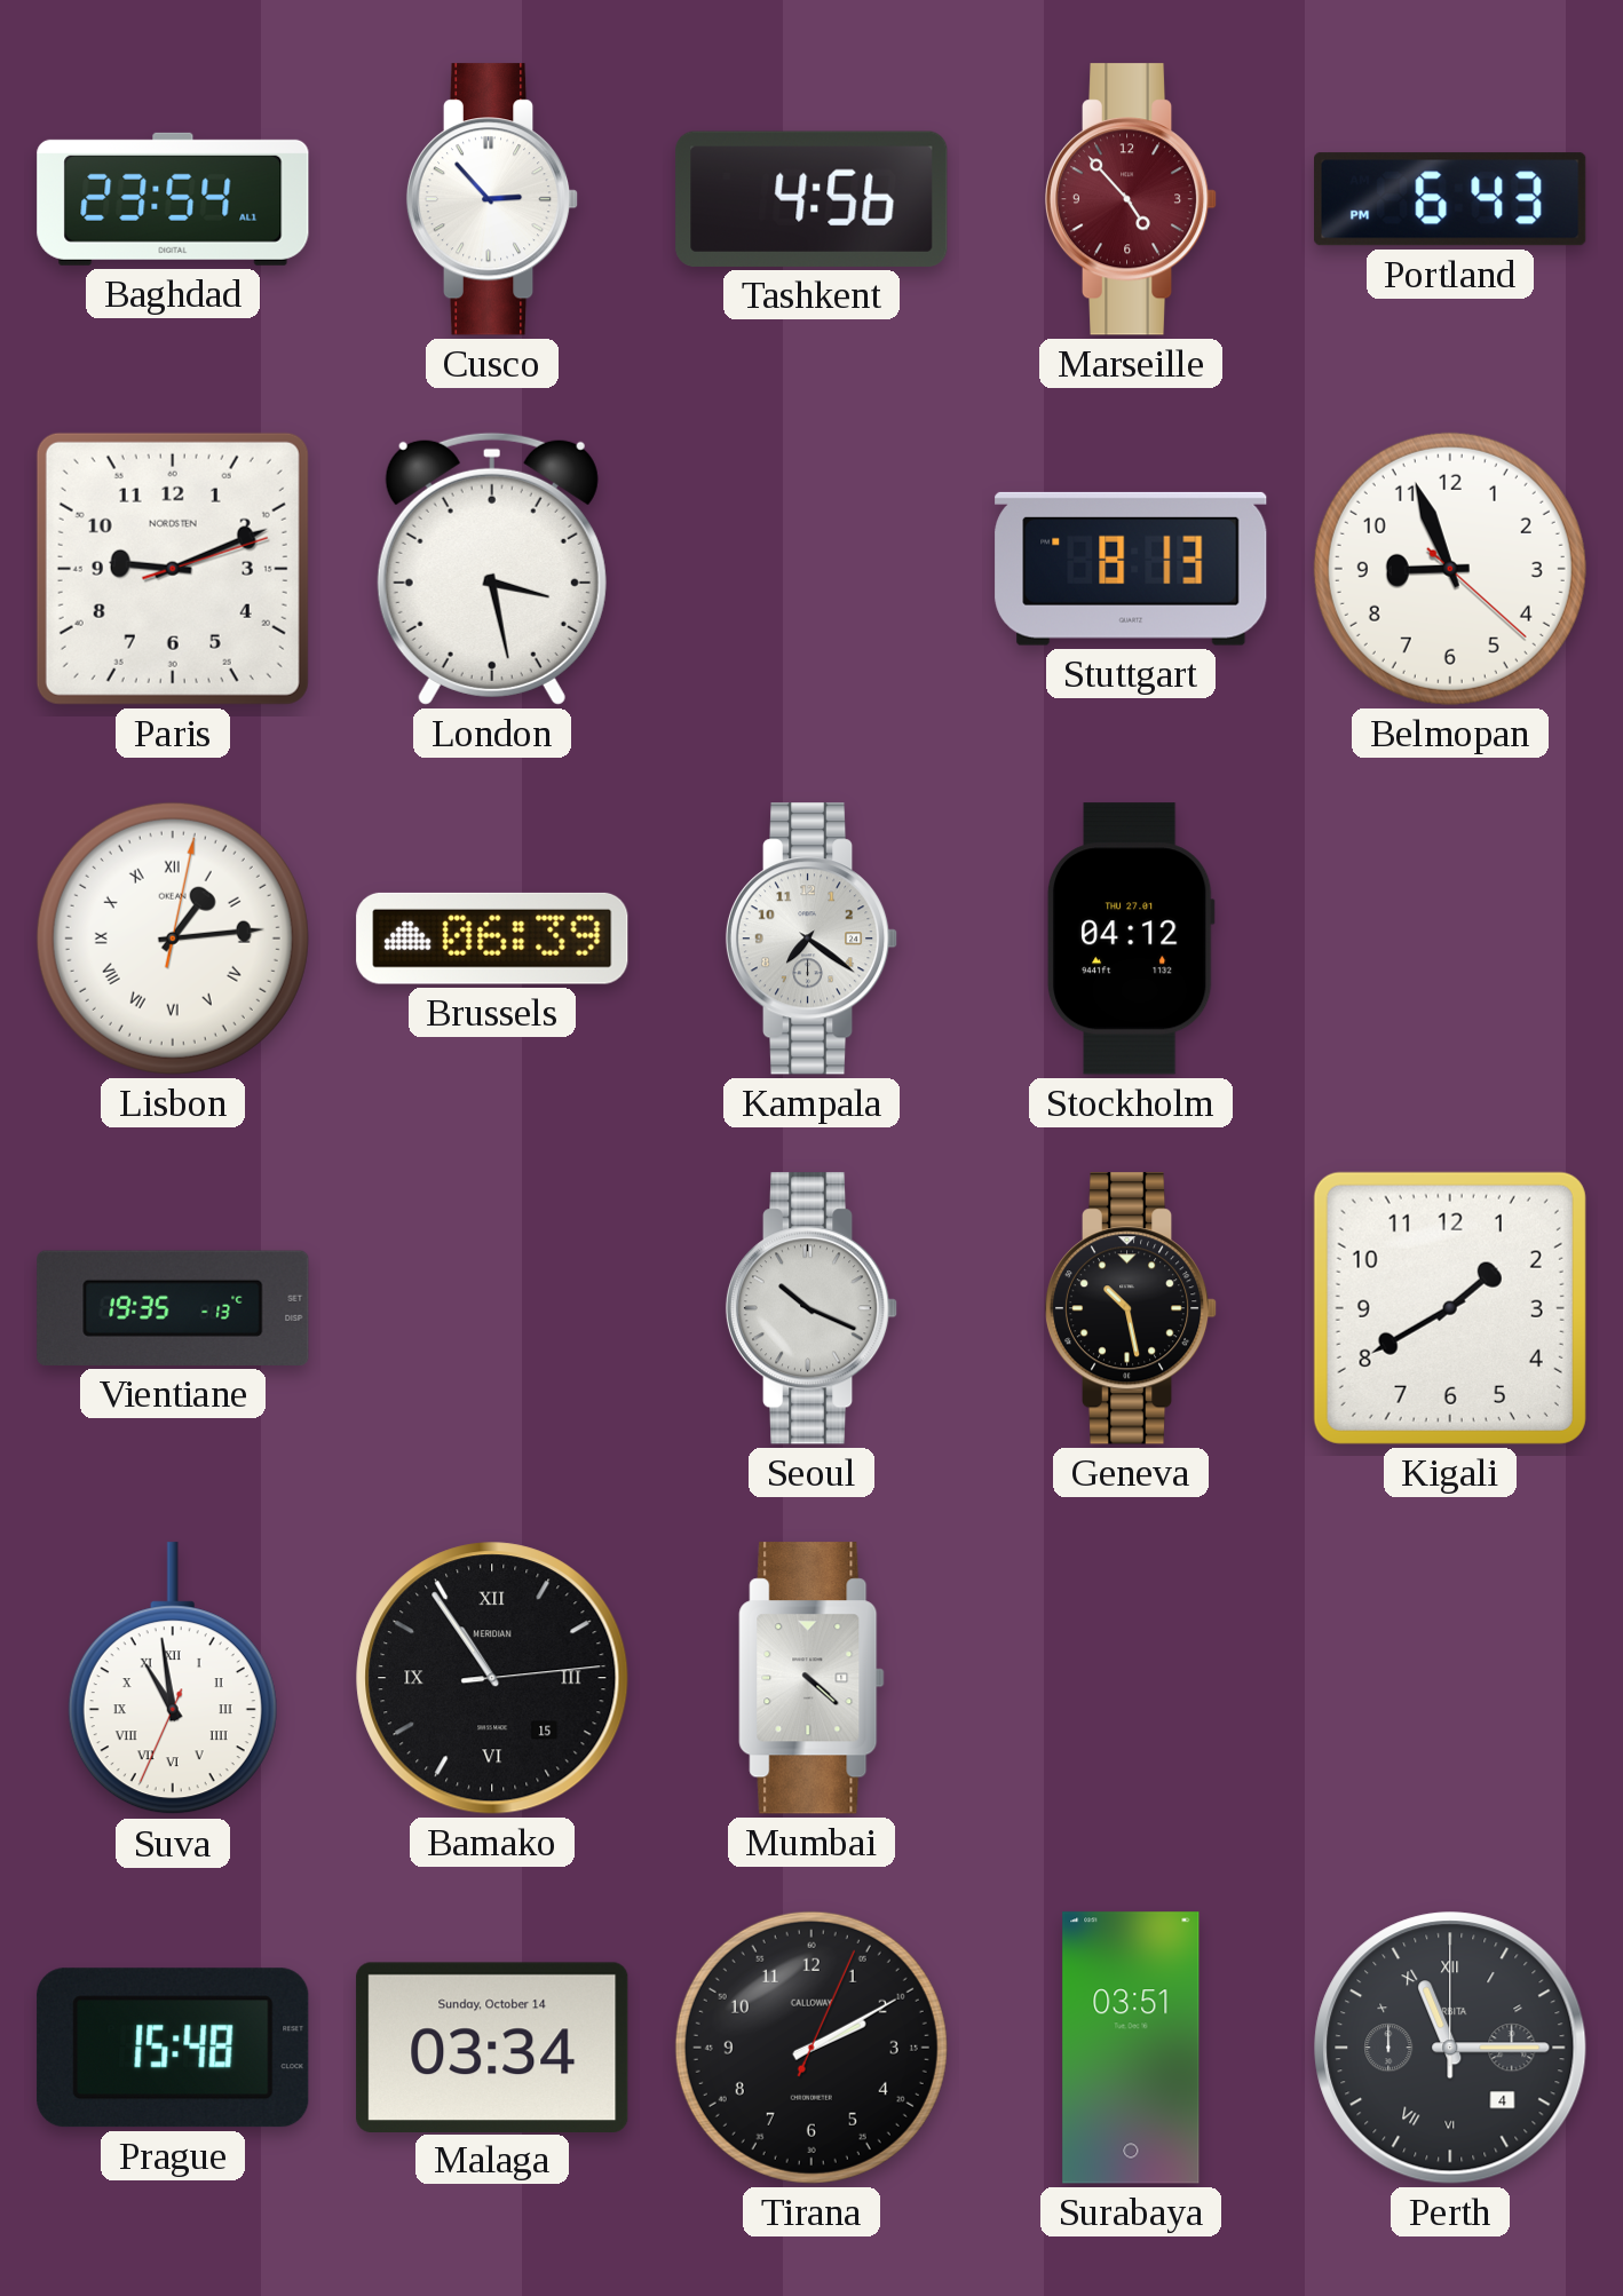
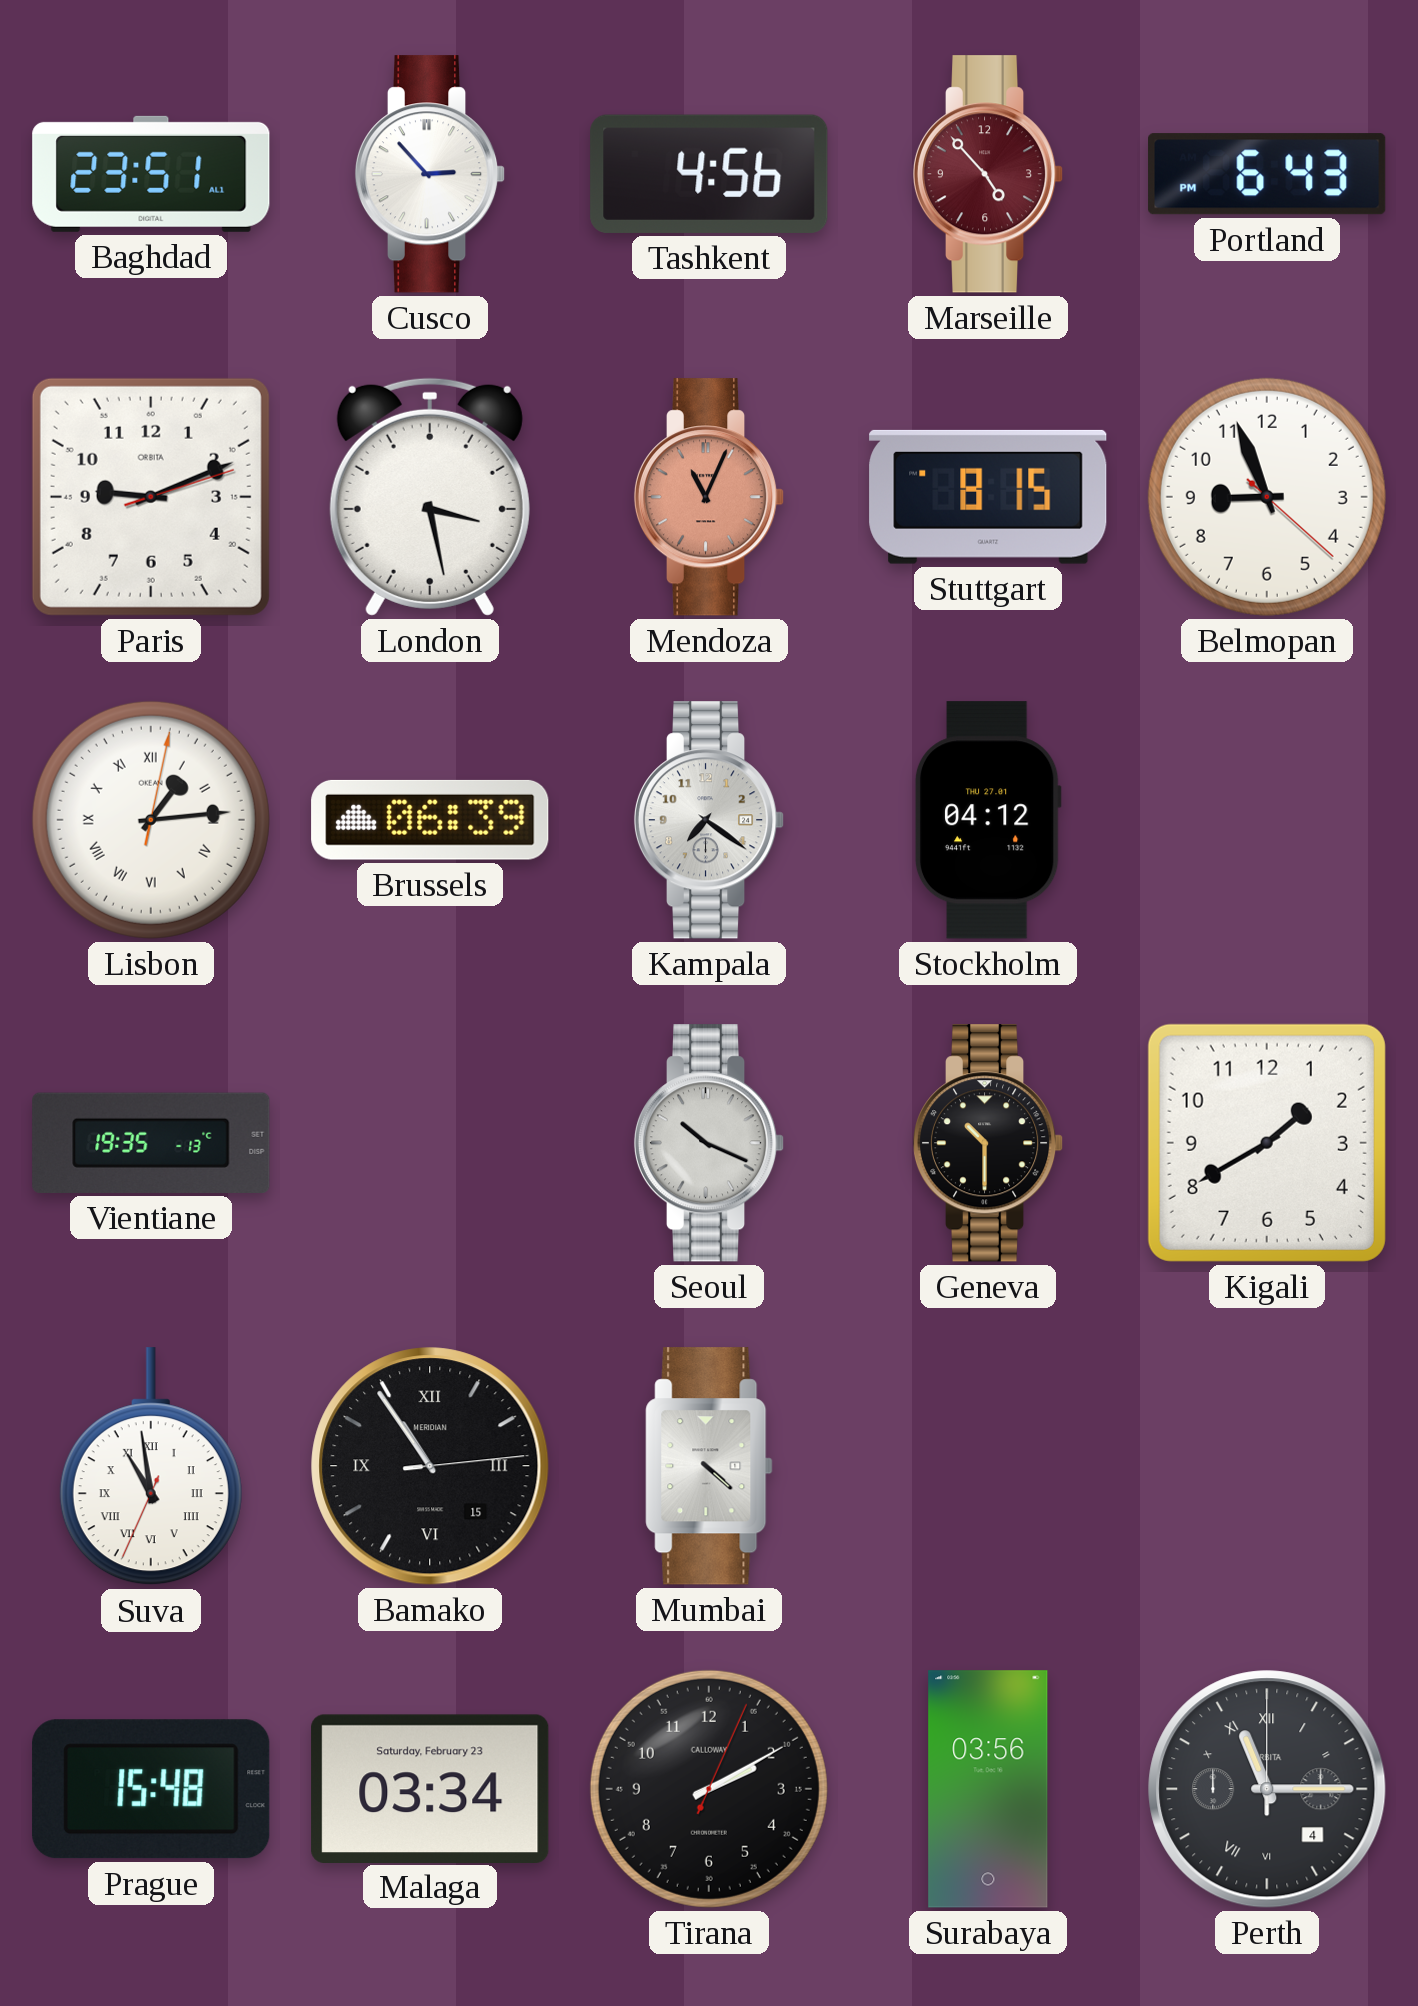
Baghdad: 23:54 -> 23:51
Paris brand: NORDSTEN -> ORBITA
Mendoza: none -> 11:04
Stuttgart: 8:13 -> 8:15
Geneva: 10:28 -> 10:30
Malaga date: Sunday, October 14 -> Saturday, February 23
Surabaya: 03:51 -> 03:56
